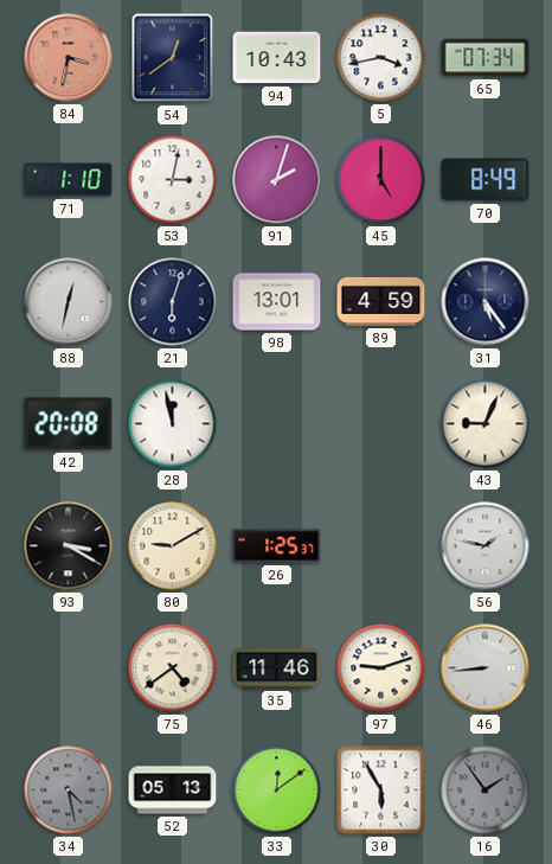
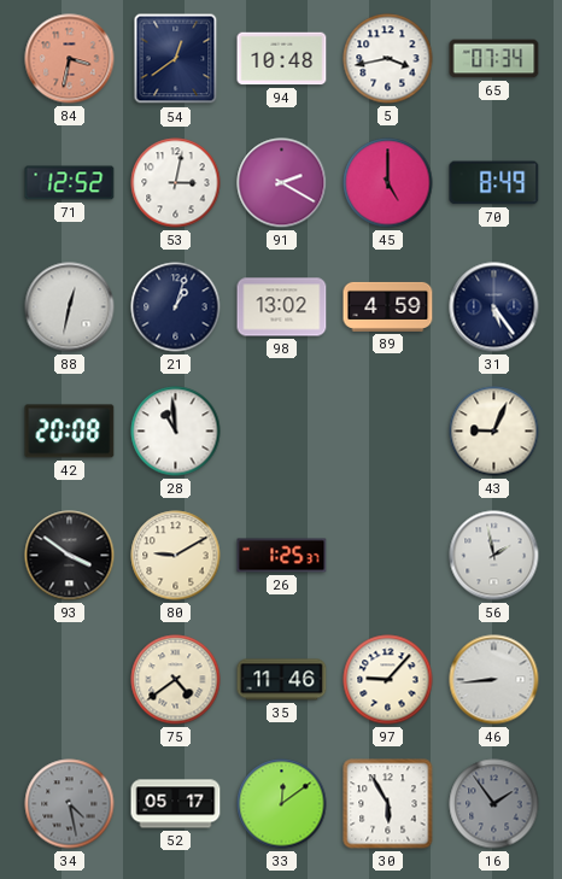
94: 10:43 -> 10:48
71: 1:10 -> 12:52
91: 2:03 -> 2:20
21: 6:03 -> 1:03
98: 13:01 -> 13:02
28: 11:58 -> 10:59
93: 3:20 -> 3:51
56: 1:47 -> 1:58
97: 9:12 -> 9:07
52: 05:13 -> 05:17
